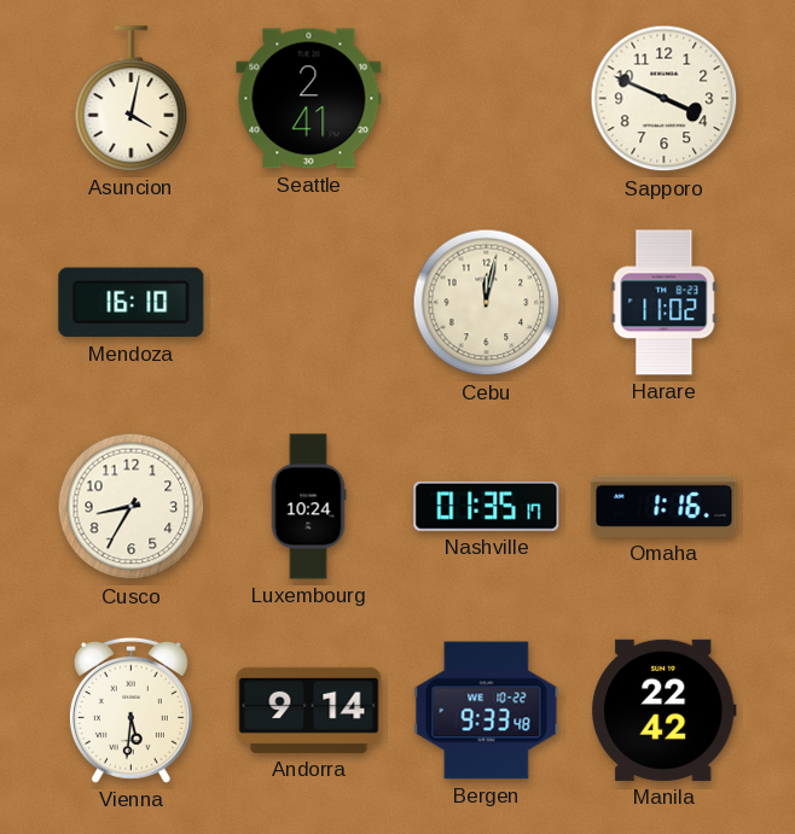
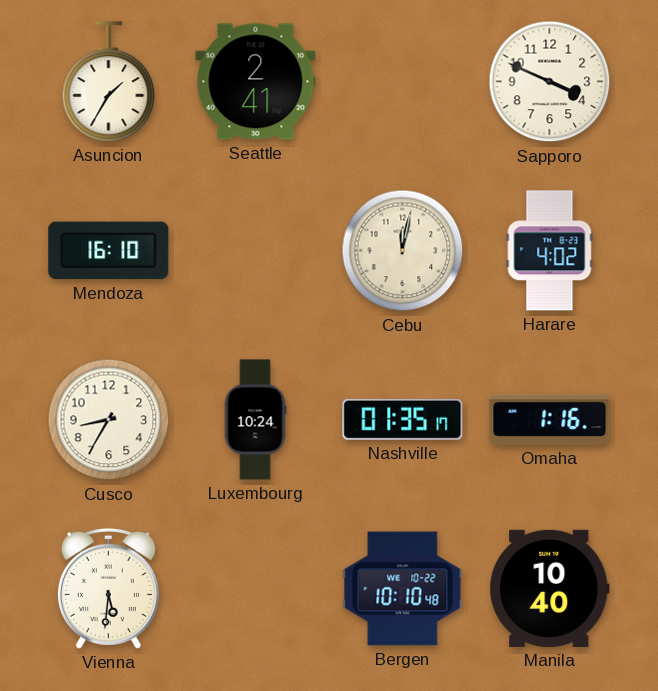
Asuncion: 4:02 -> 1:35
Harare: 11:02 -> 4:02
Andorra: 9:14 -> none
Bergen: 9:33 -> 10:10
Manila: 22:42 -> 10:40
